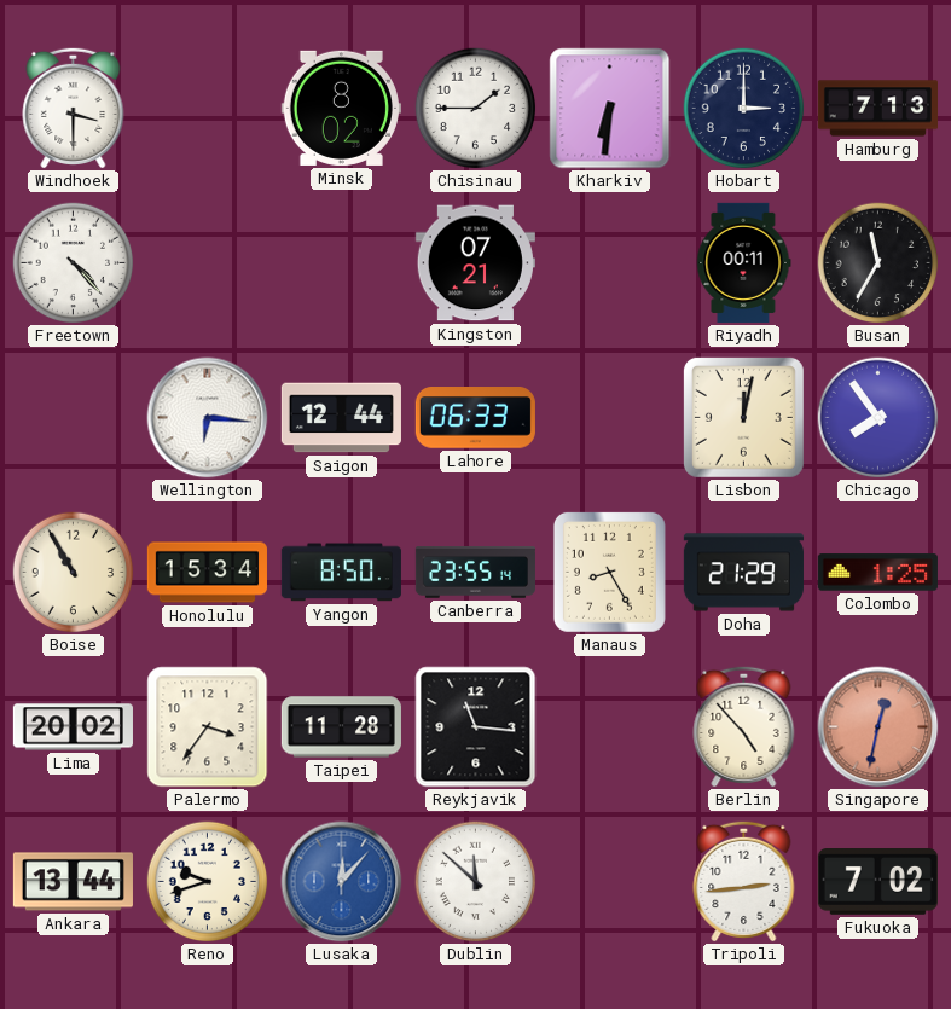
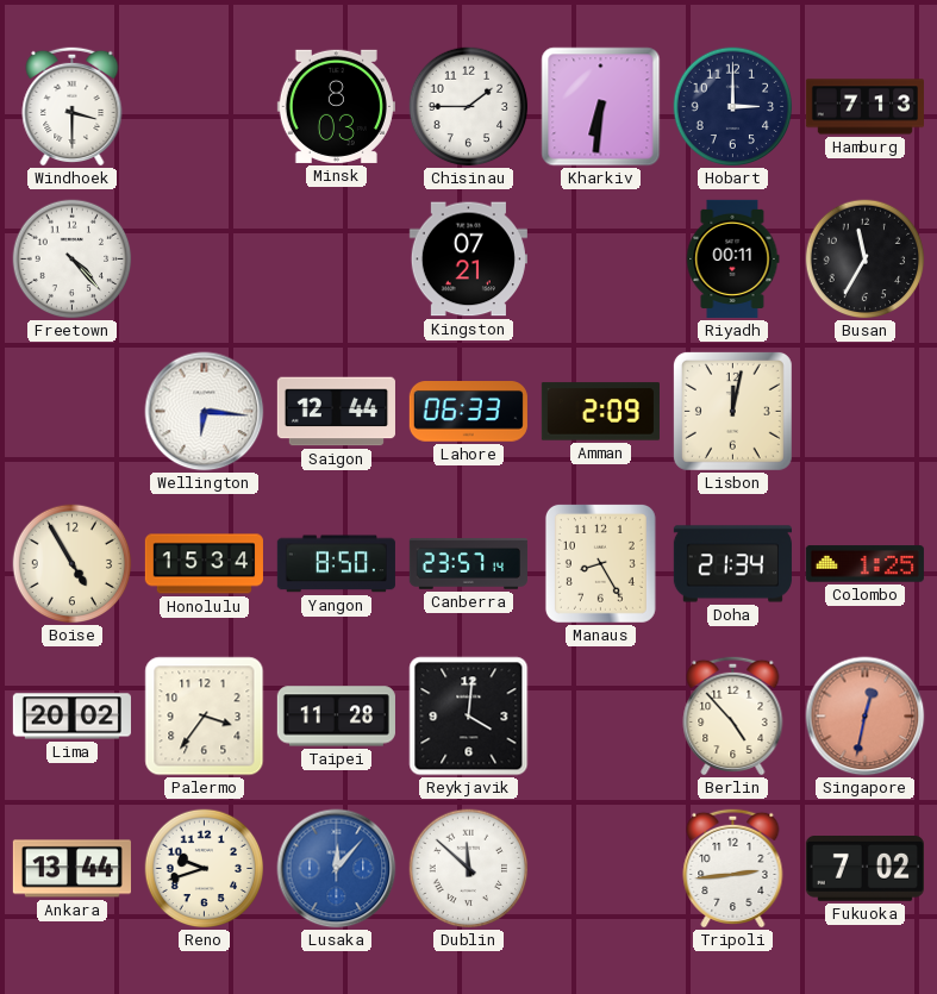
Minsk: 8:02 -> 8:03
Amman: none -> 2:09
Chicago: 7:54 -> none
Boise: 10:55 -> 4:55
Canberra: 23:55 -> 23:57
Doha: 21:29 -> 21:34
Reykjavik: 11:16 -> 4:01
